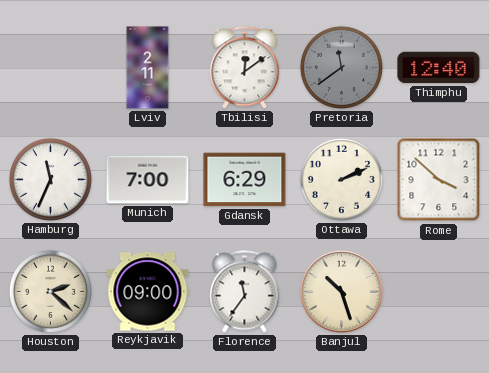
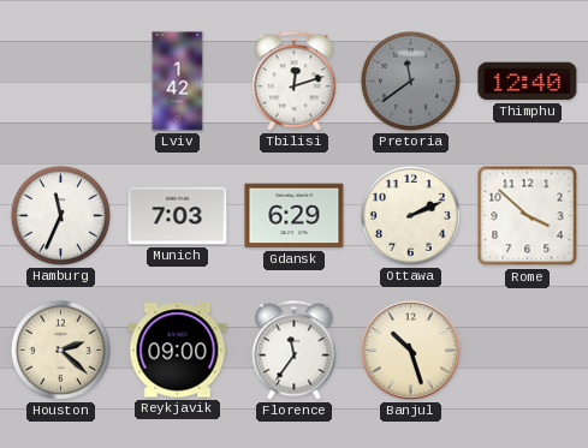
Lviv: 2:11 -> 1:42
Tbilisi: 12:09 -> 12:12
Munich: 7:00 -> 7:03
